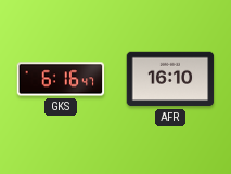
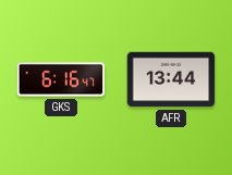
AFR: 16:10 -> 13:44
